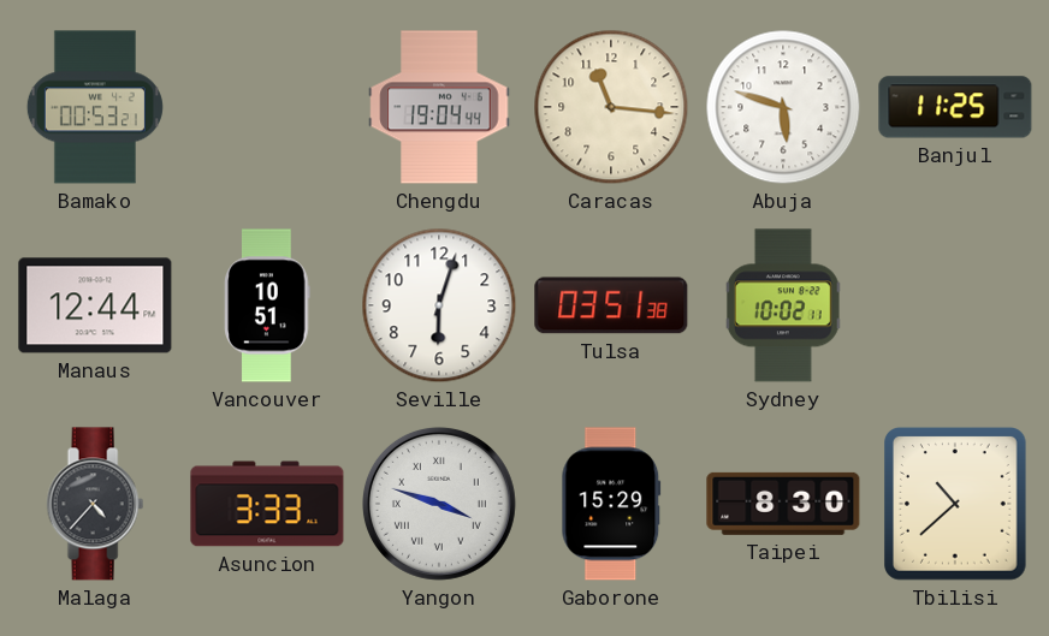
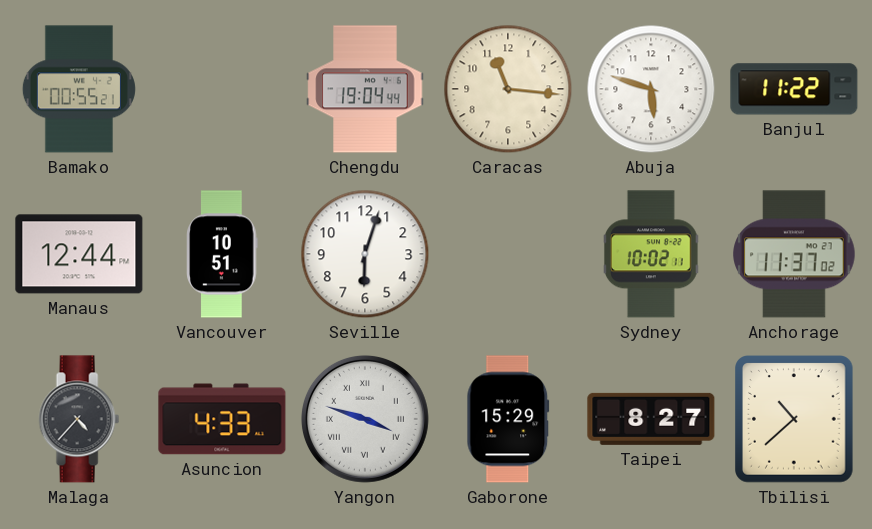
Bamako: 00:53 -> 00:55
Banjul: 11:25 -> 11:22
Tulsa: 03:51 -> none
Anchorage: none -> 11:37
Asuncion: 3:33 -> 4:33
Taipei: 8:30 -> 8:27
